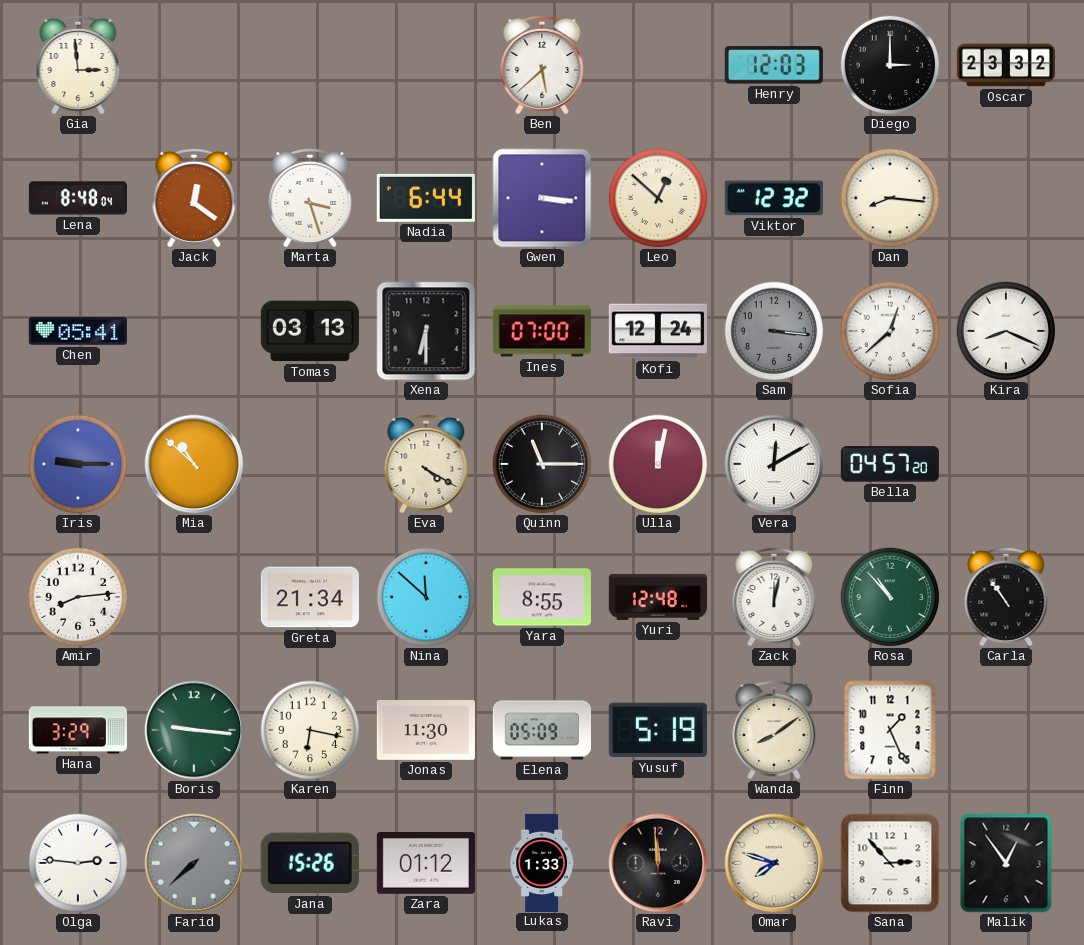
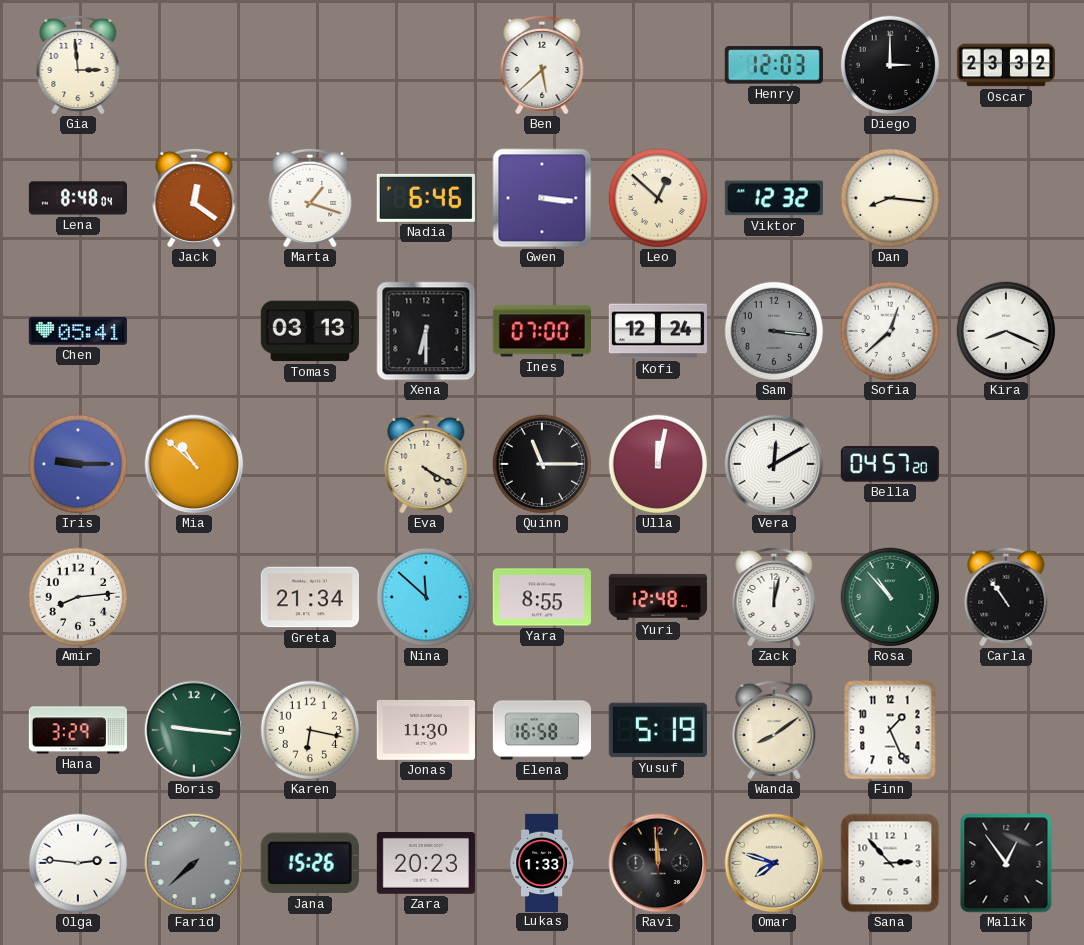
Marta: 3:27 -> 1:18
Nadia: 6:44 -> 6:46
Elena: 05:09 -> 16:58
Zara: 01:12 -> 20:23
